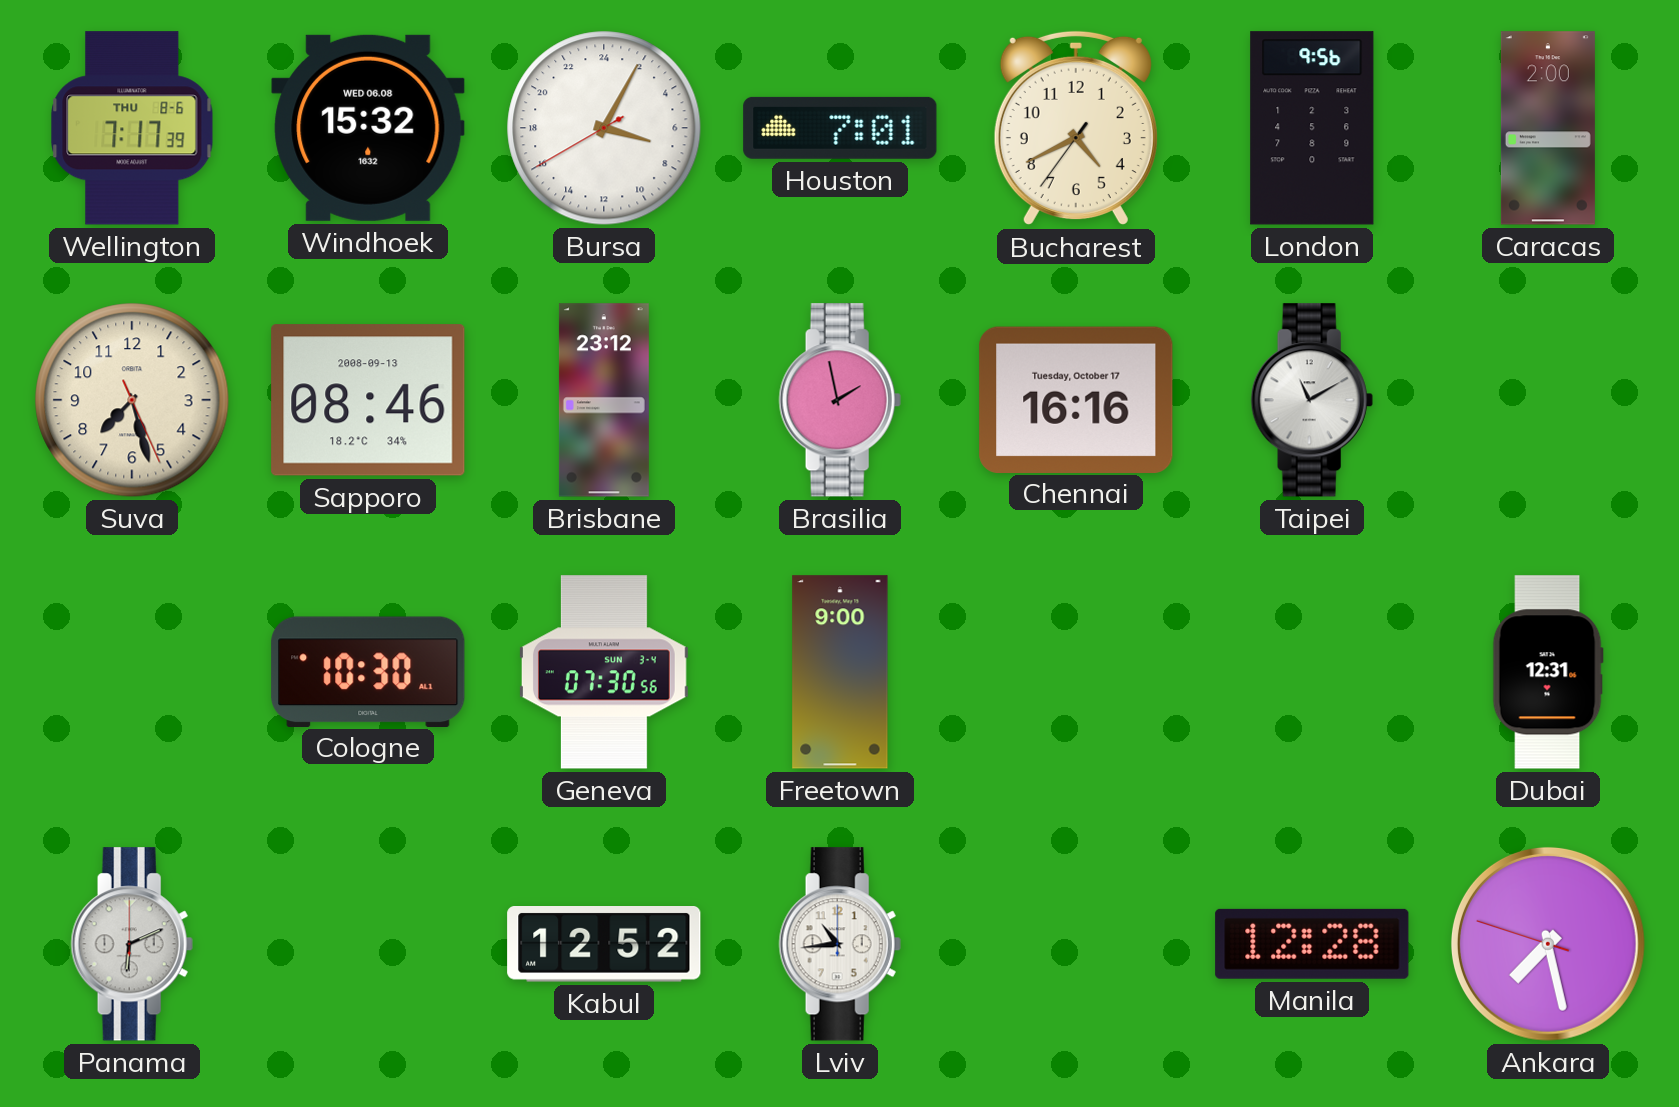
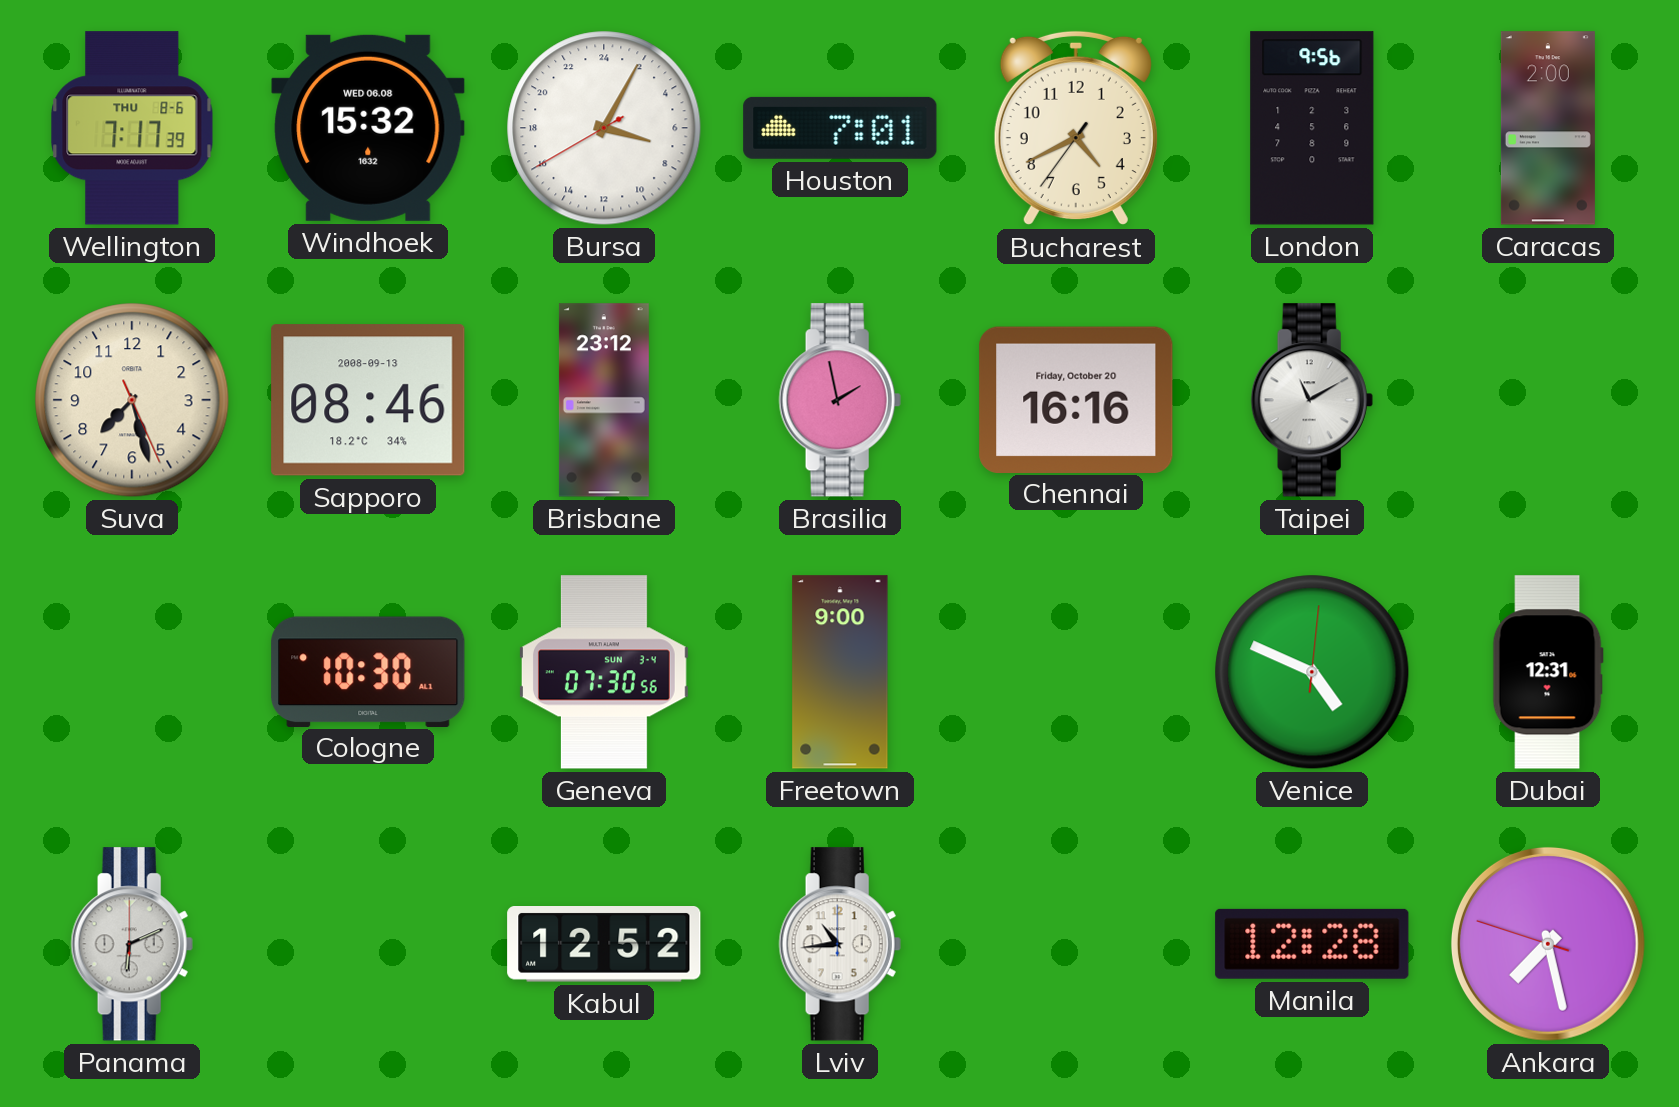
Chennai date: Tuesday, October 17 -> Friday, October 20
Venice: none -> 4:49
